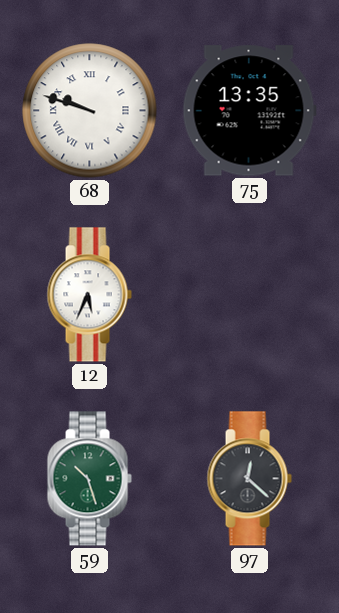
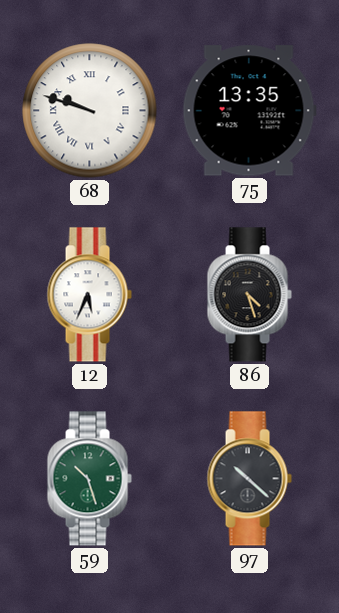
86: none -> 4:27
97: 12:22 -> 10:22
